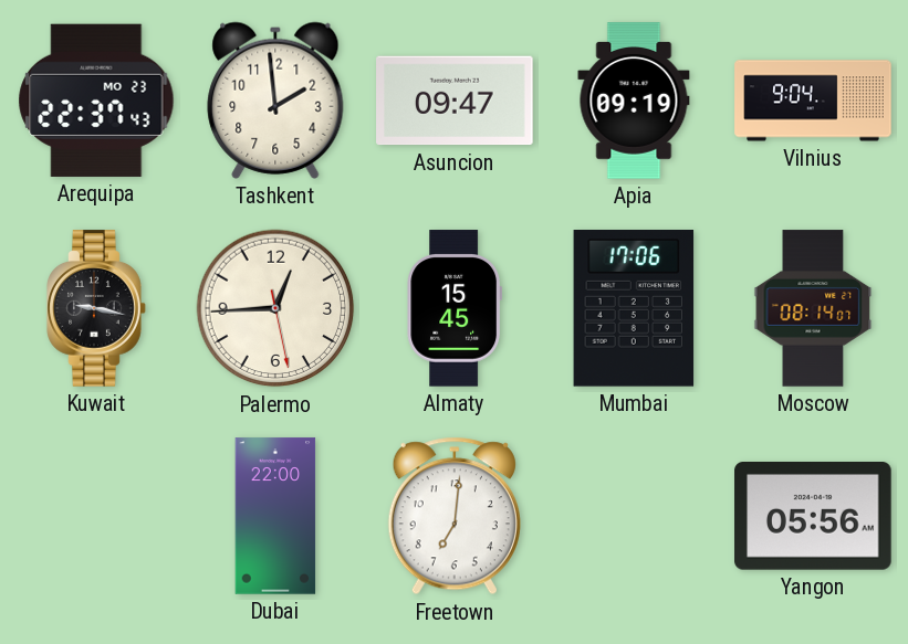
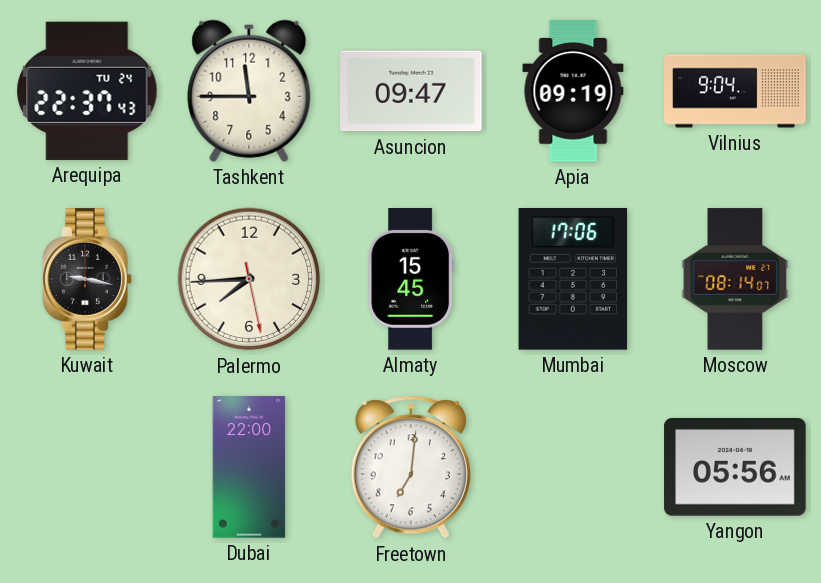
Arequipa date: MO 23 -> TU 24
Tashkent: 1:59 -> 11:45
Palermo: 12:44 -> 7:44
